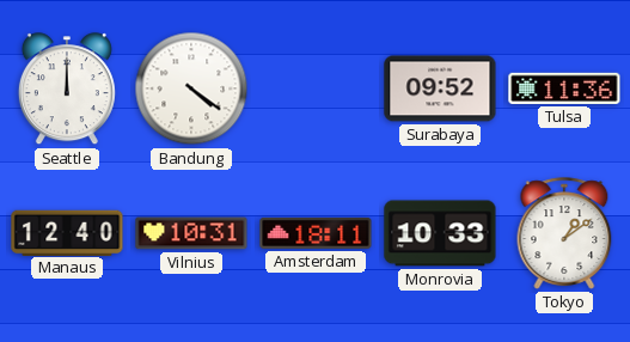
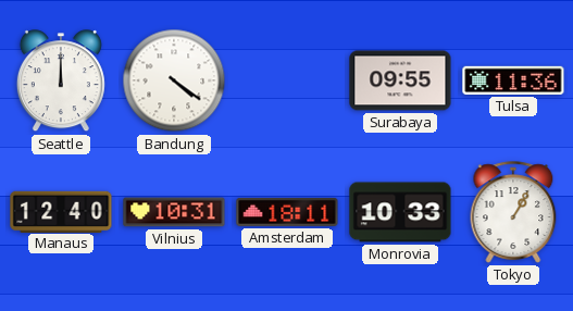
Surabaya: 09:52 -> 09:55
Tokyo: 1:09 -> 1:05
